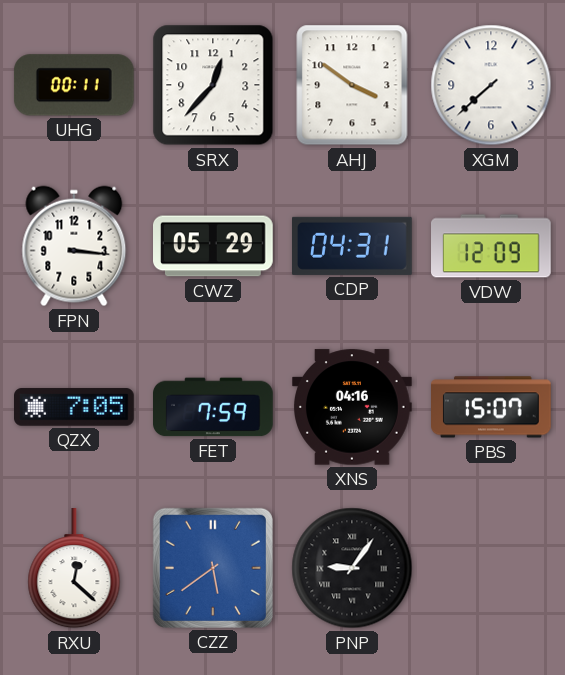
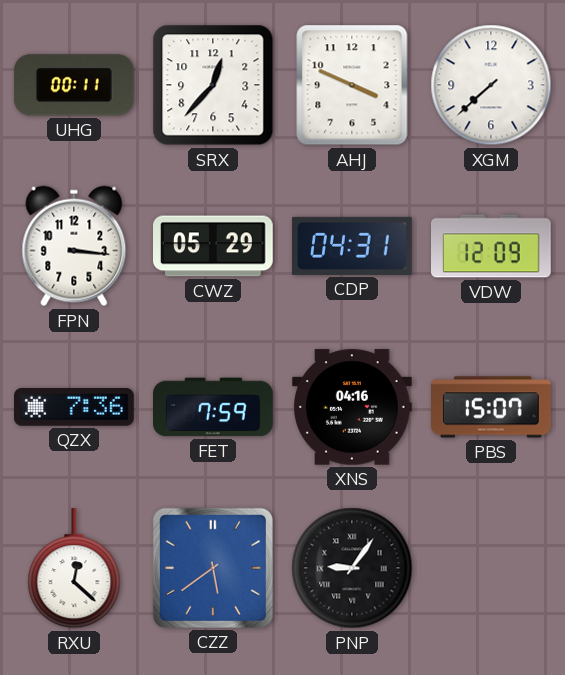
AHJ: 3:51 -> 3:49
QZX: 7:05 -> 7:36
